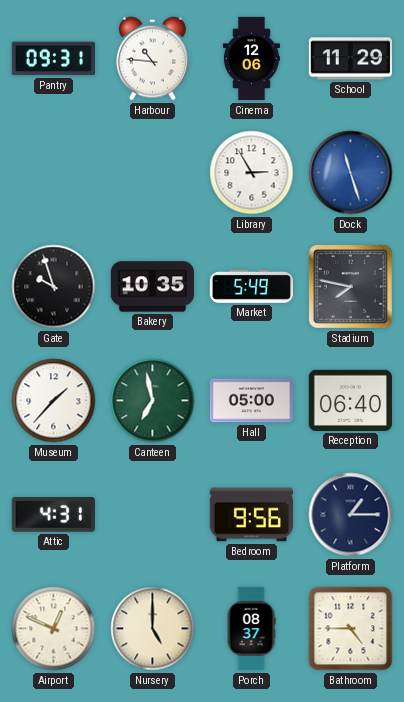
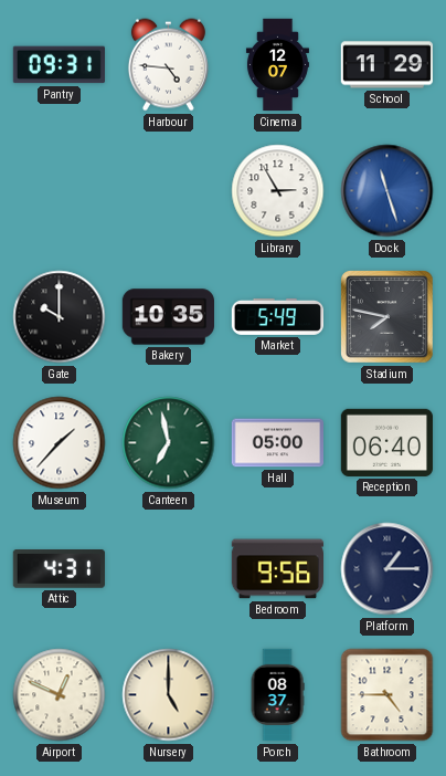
Harbour: 10:46 -> 4:46
Cinema: 12:06 -> 12:07
Gate: 9:57 -> 10:00
